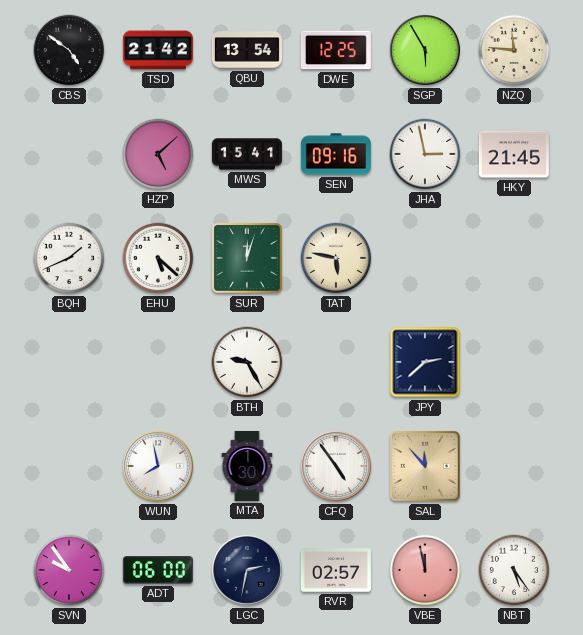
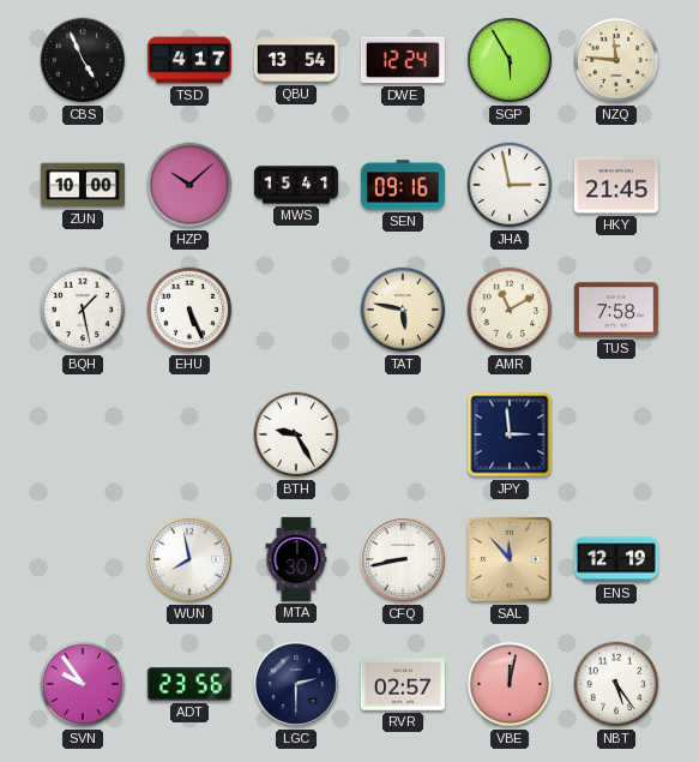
CBS: 4:51 -> 4:56
TSD: 21:42 -> 4:17
DWE: 12:25 -> 12:24
ZUN: none -> 10:00
HZP: 5:08 -> 10:08
BQH: 1:41 -> 1:28
EHU: 5:22 -> 5:26
SUR: 12:03 -> none
AMR: none -> 11:10
TUS: none -> 7:58
JPY: 2:38 -> 2:59
CFQ: 4:54 -> 8:43
ENS: none -> 12:19
ADT: 06:00 -> 23:56
LGC: 2:32 -> 2:30
VBE: 11:58 -> 12:02
